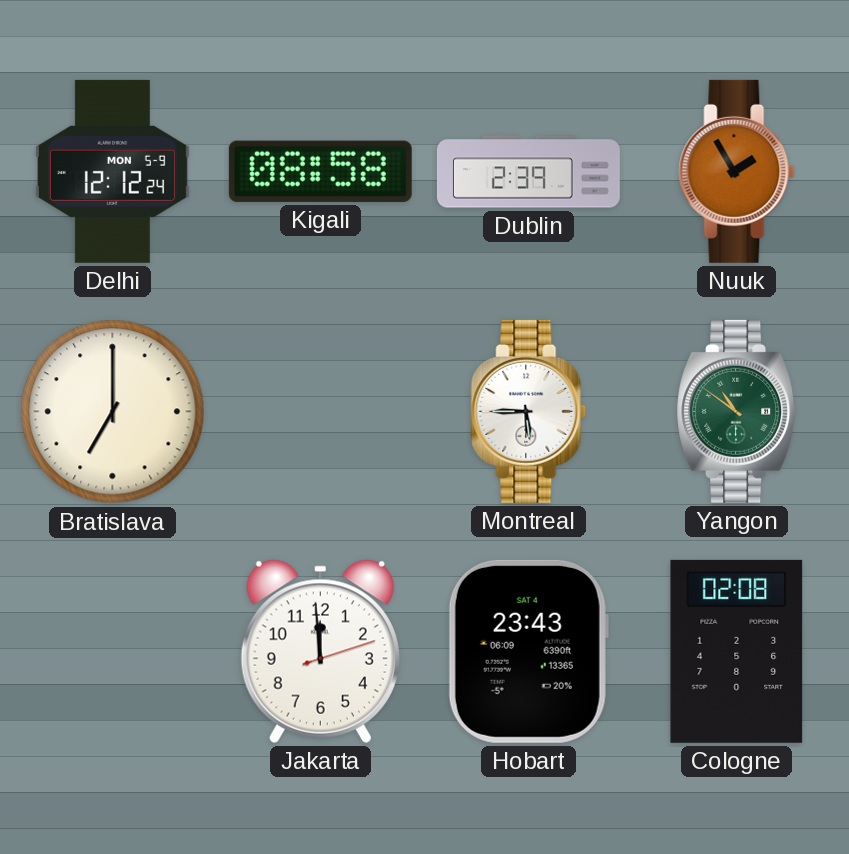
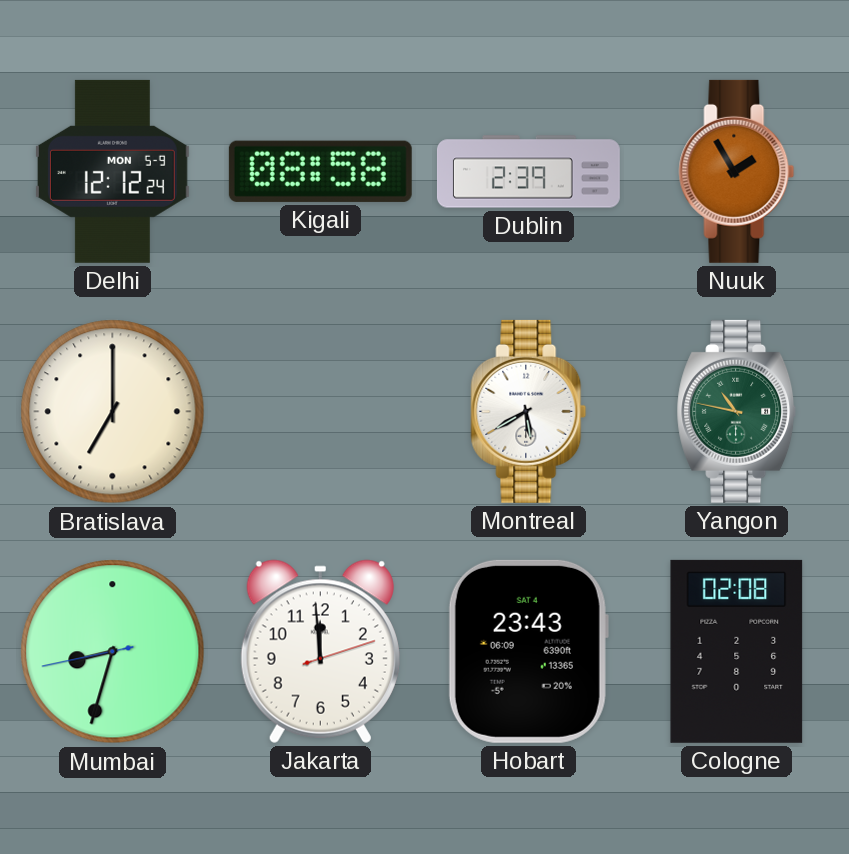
Montreal: 5:45 -> 5:40
Yangon: 10:51 -> 10:47
Mumbai: none -> 8:32
